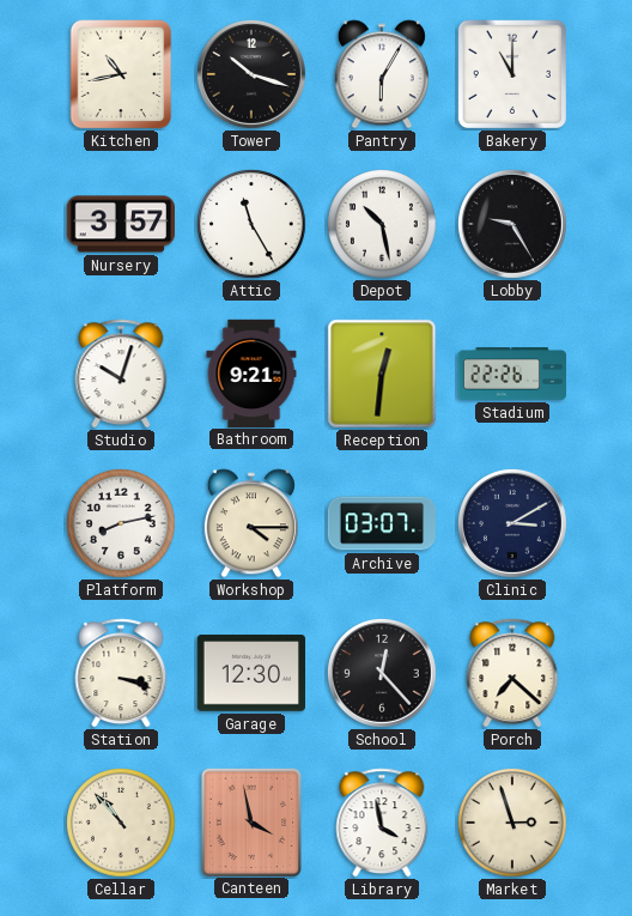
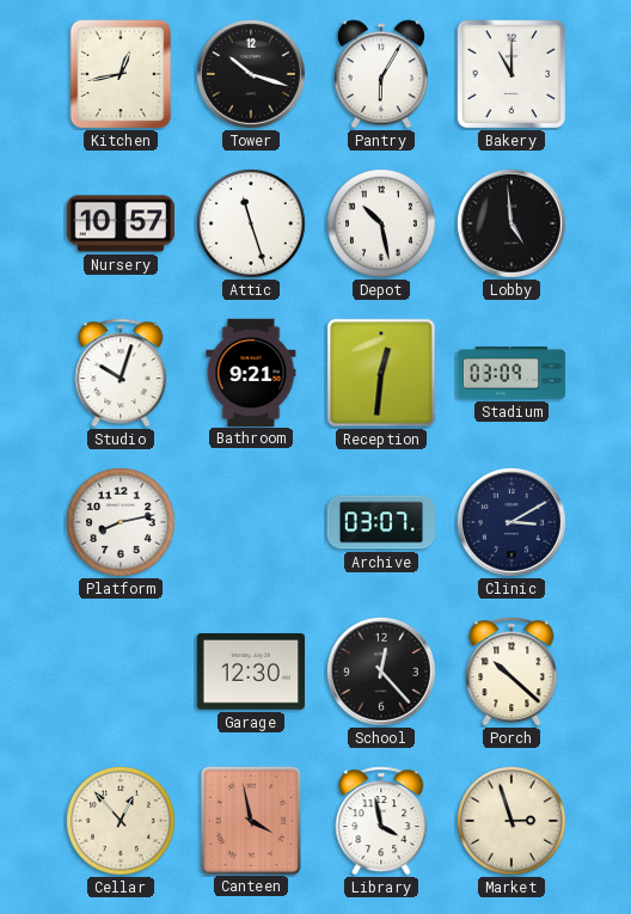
Kitchen: 10:43 -> 12:43
Nursery: 3:57 -> 10:57
Attic: 11:25 -> 11:27
Lobby: 9:25 -> 4:59
Stadium: 22:26 -> 03:09
Workshop: 4:15 -> none
Station: 3:18 -> none
Porch: 7:22 -> 10:22
Cellar: 10:53 -> 12:53
